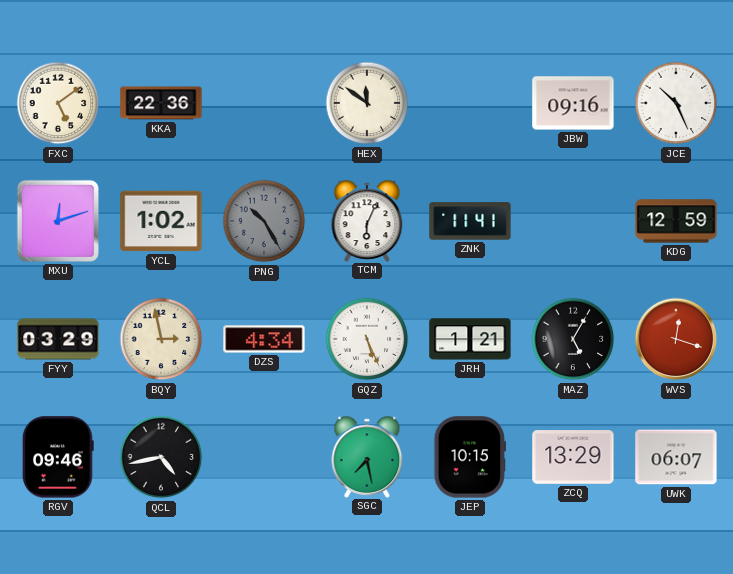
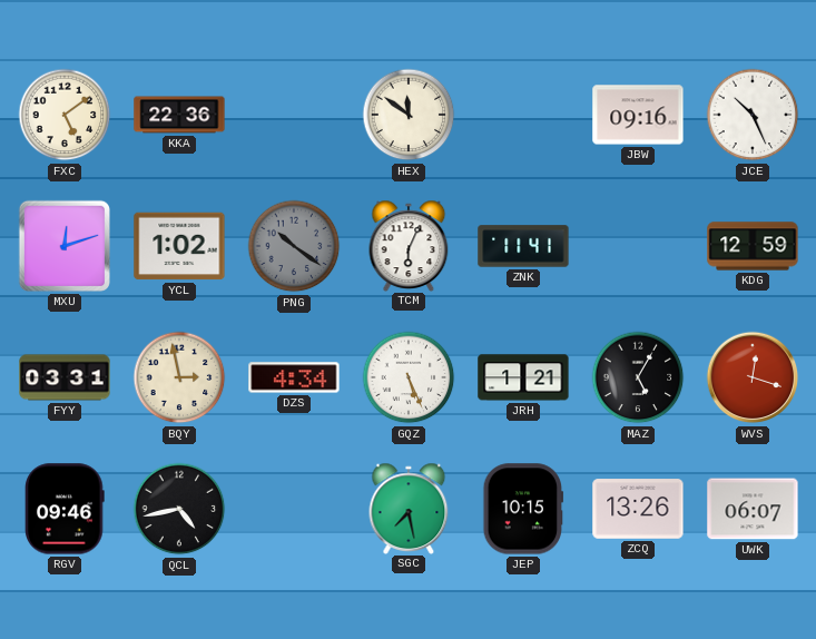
PNG: 10:25 -> 10:21
FYY: 03:29 -> 03:31
ZCQ: 13:29 -> 13:26
